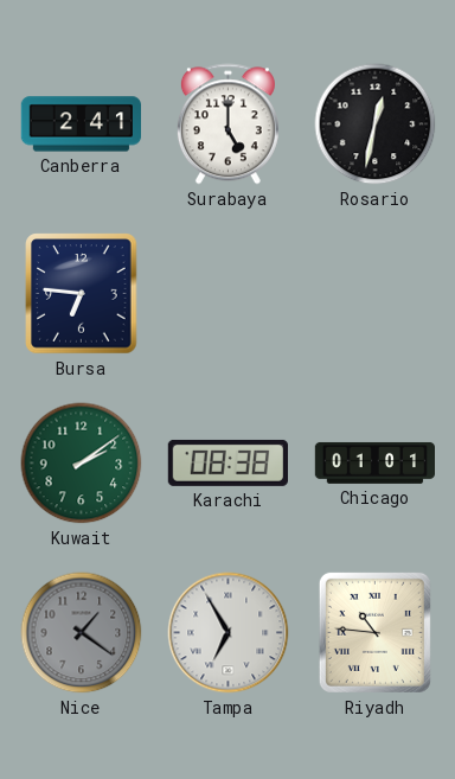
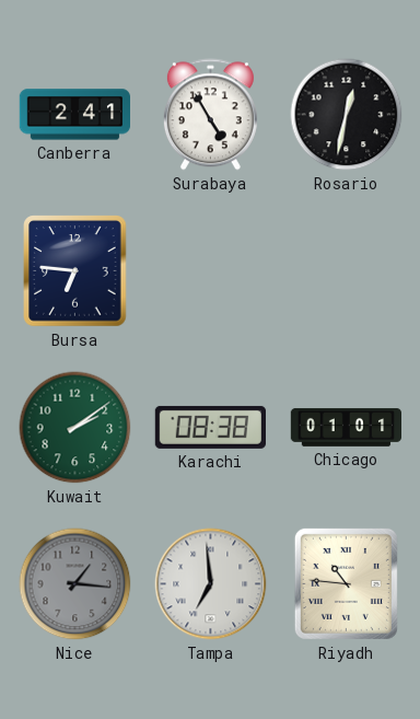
Surabaya: 5:00 -> 4:55
Nice: 1:21 -> 1:16
Tampa: 6:55 -> 6:59
